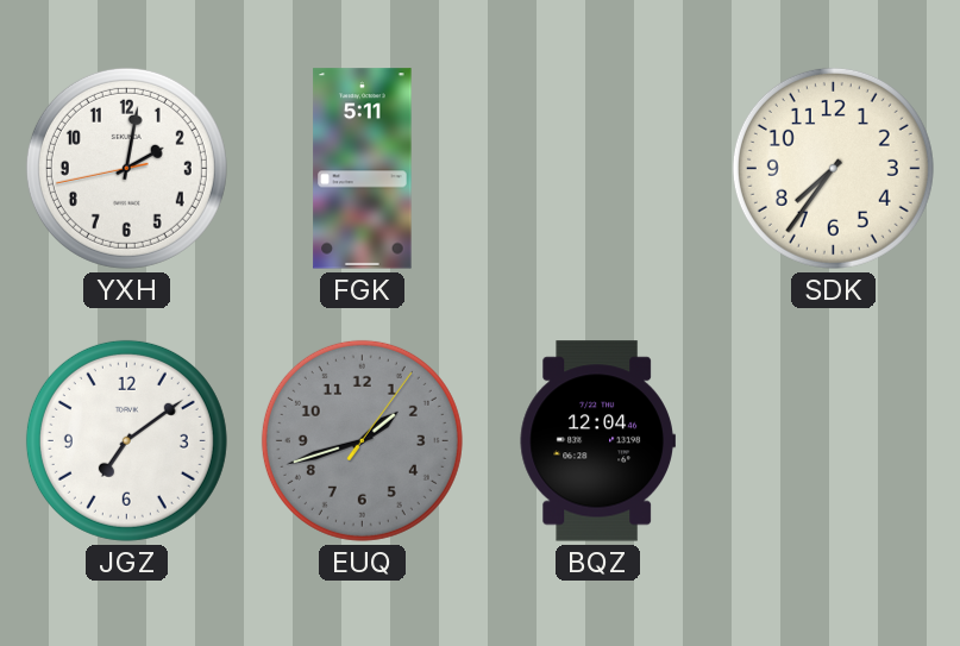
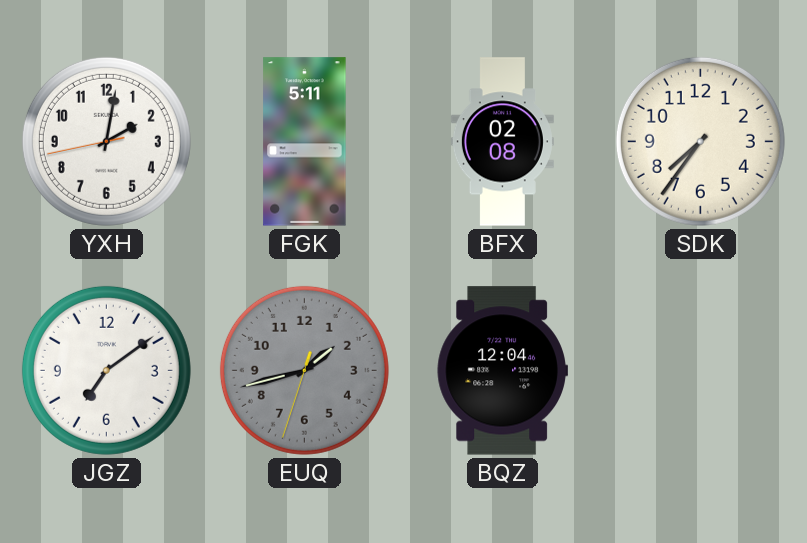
BFX: none -> 02:08
EUQ: 1:42:06 -> 1:42:33
